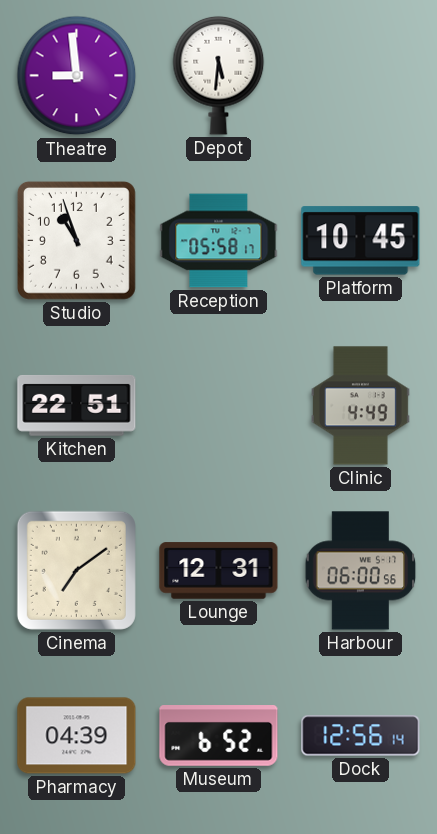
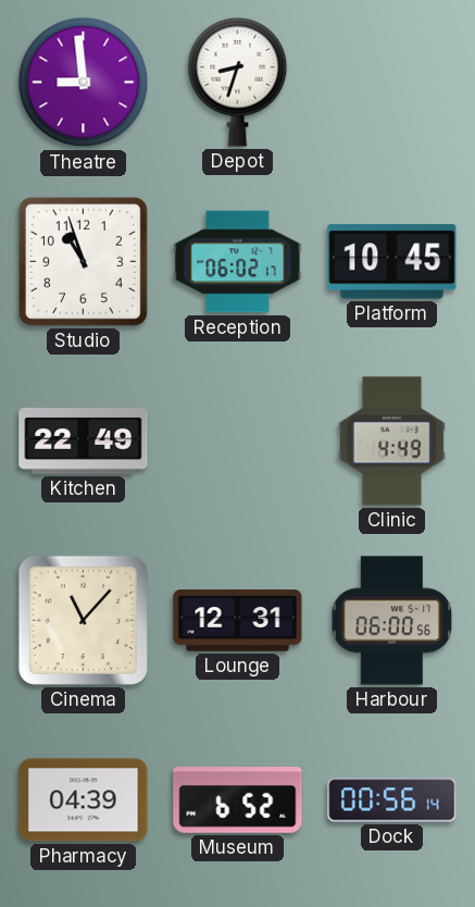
Depot: 5:31 -> 8:33
Reception: 05:58 -> 06:02
Kitchen: 22:51 -> 22:49
Cinema: 7:09 -> 11:07
Dock: 12:56 -> 00:56
